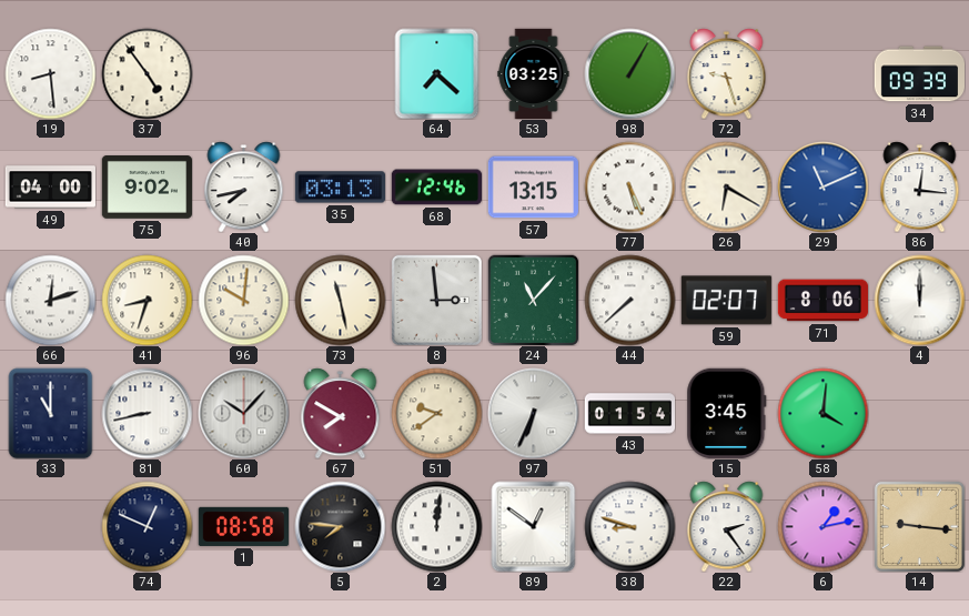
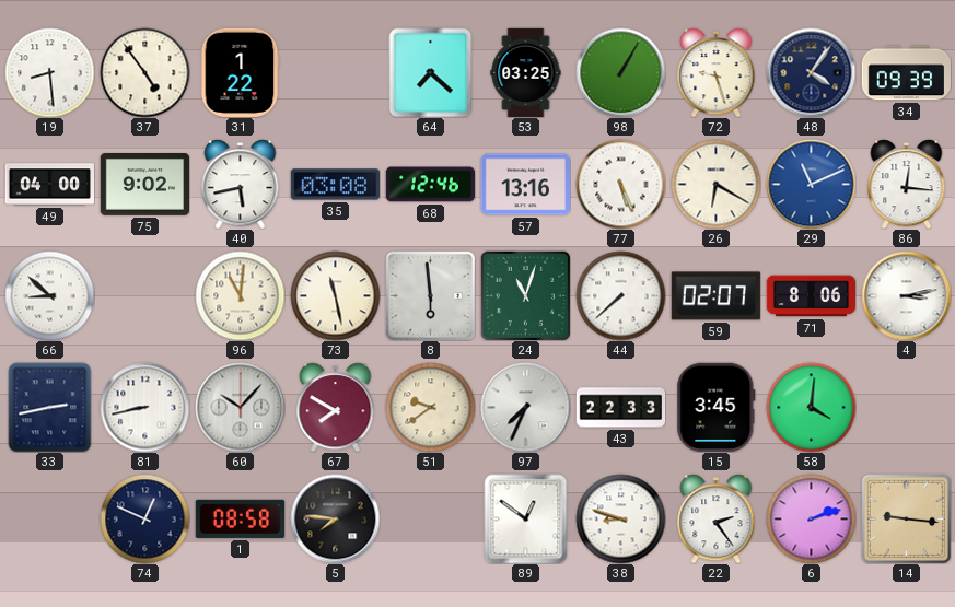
31: none -> 1:22
48: none -> 4:06
40: 7:43 -> 5:43
35: 03:13 -> 03:08
57: 13:15 -> 13:16
66: 12:12 -> 8:52
41: 8:33 -> none
96: 10:01 -> 11:01
8: 2:59 -> 5:59
24: 11:07 -> 11:03
4: 12:00 -> 3:13
33: 11:00 -> 2:43
97: 6:34 -> 7:34
43: 01:54 -> 22:33
2: 12:01 -> none
6: 1:13 -> 2:12
